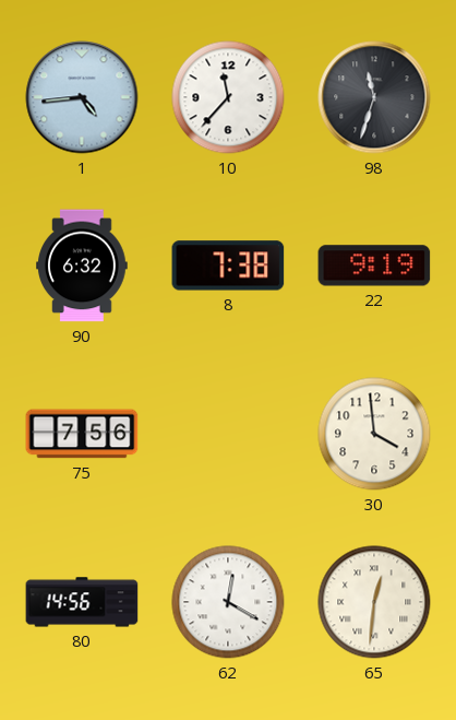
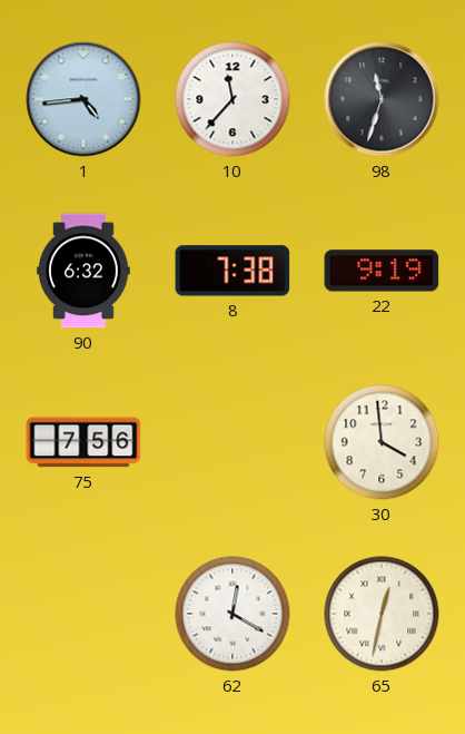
80: 14:56 -> none
65: 12:31 -> 12:32
